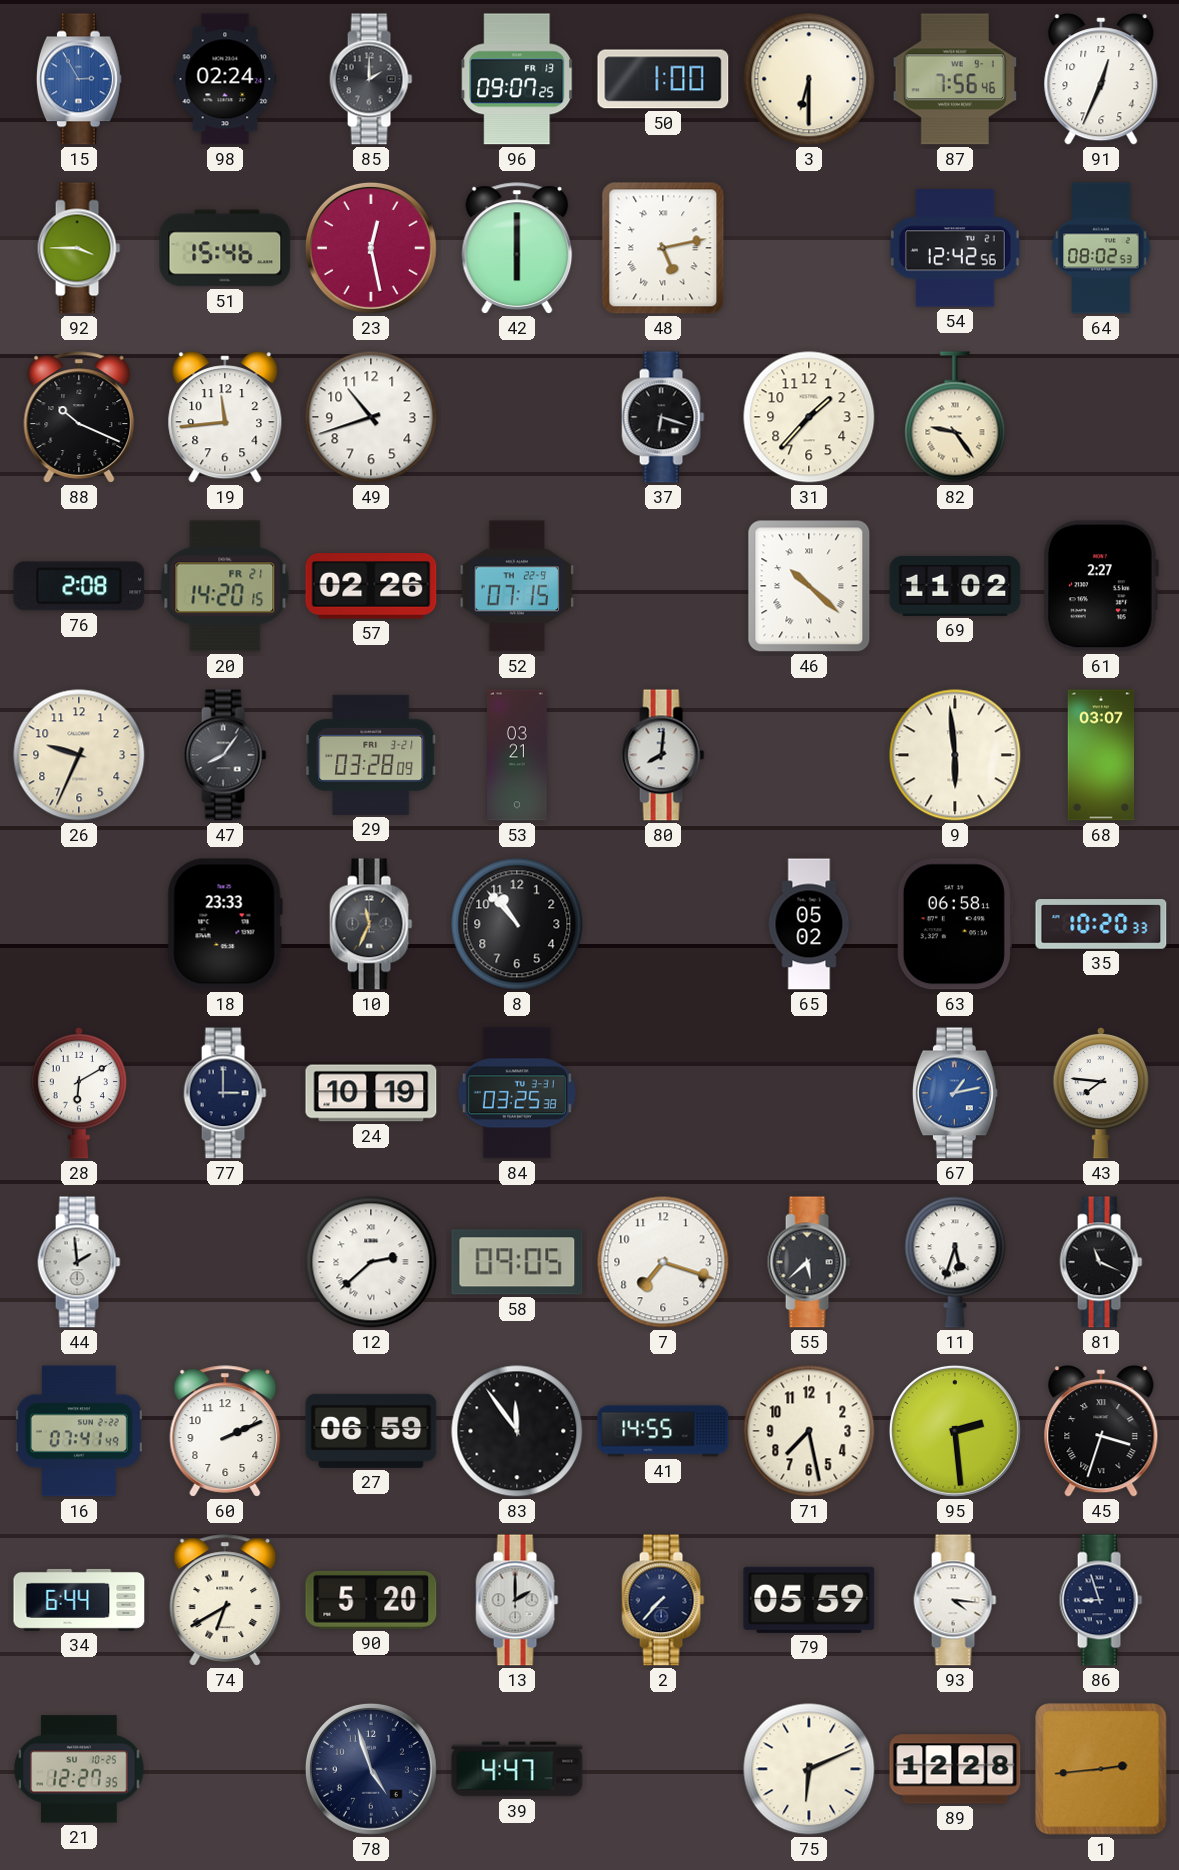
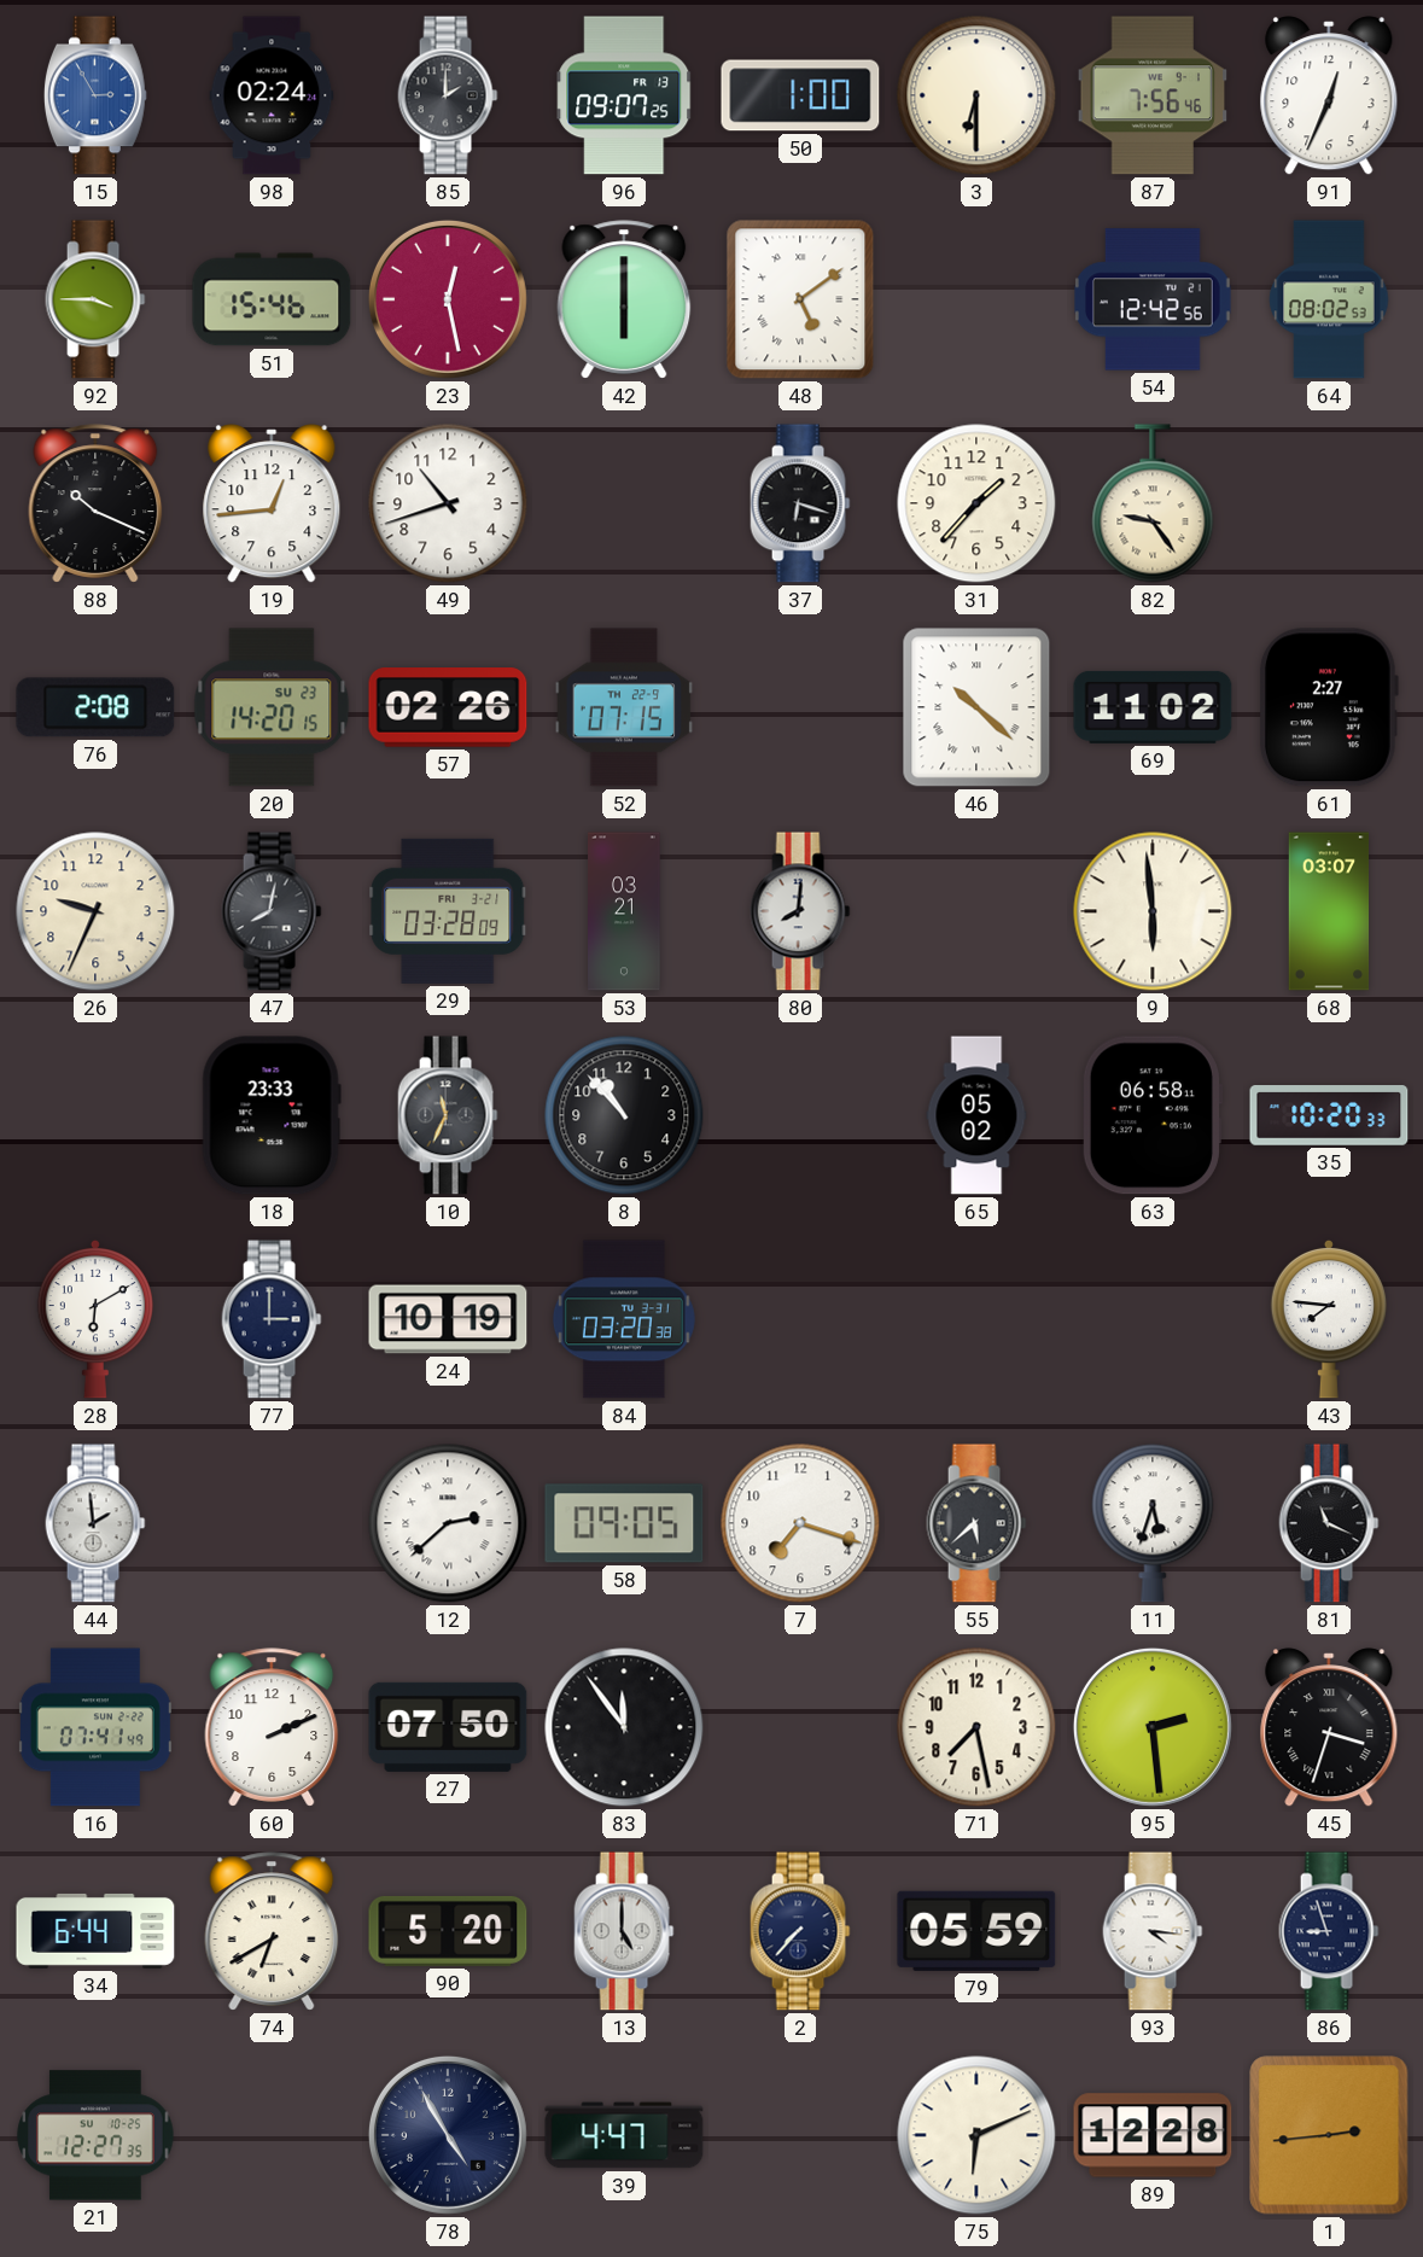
48: 5:13 -> 5:09
19: 11:44 -> 12:44
20 date: FR 21 -> SU 23
47: 8:06 -> 8:02
84: 03:25 -> 03:20
67: 1:13 -> none
27: 06:59 -> 07:50
41: 14:55 -> none
13: 2:00 -> 5:00
78: 4:57 -> 4:55
